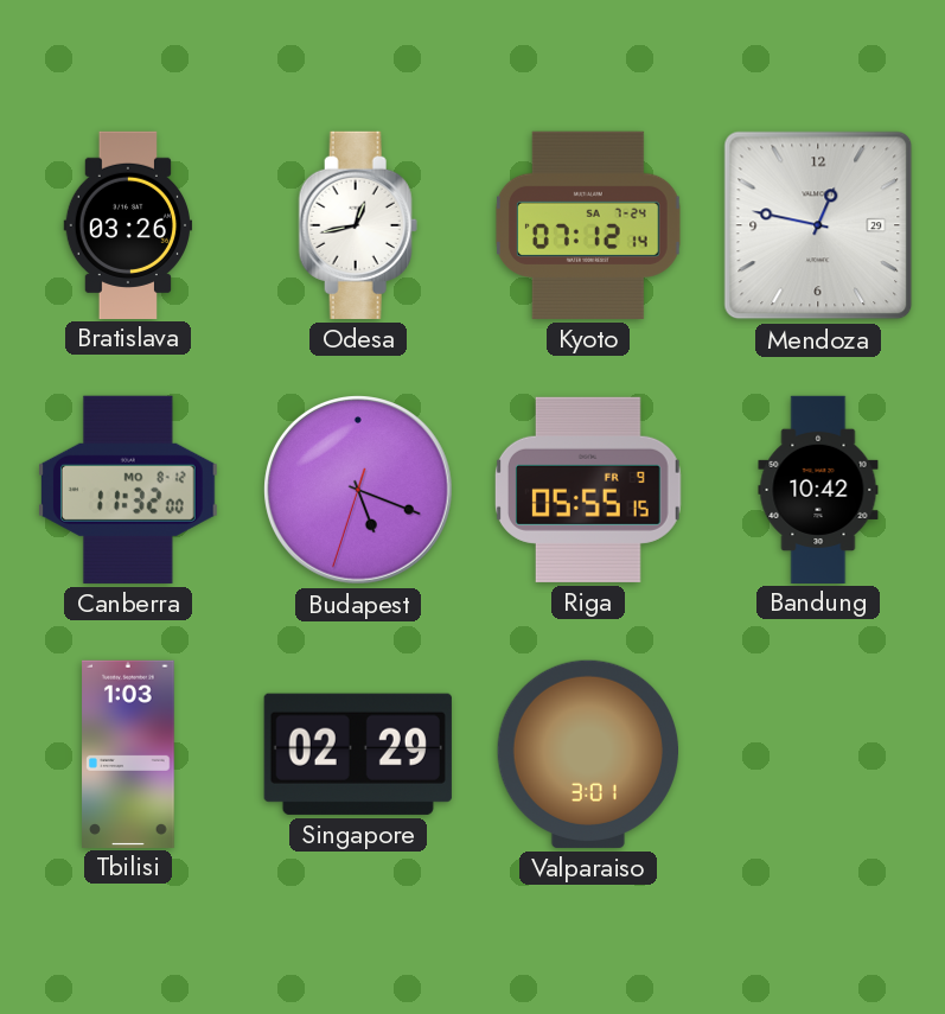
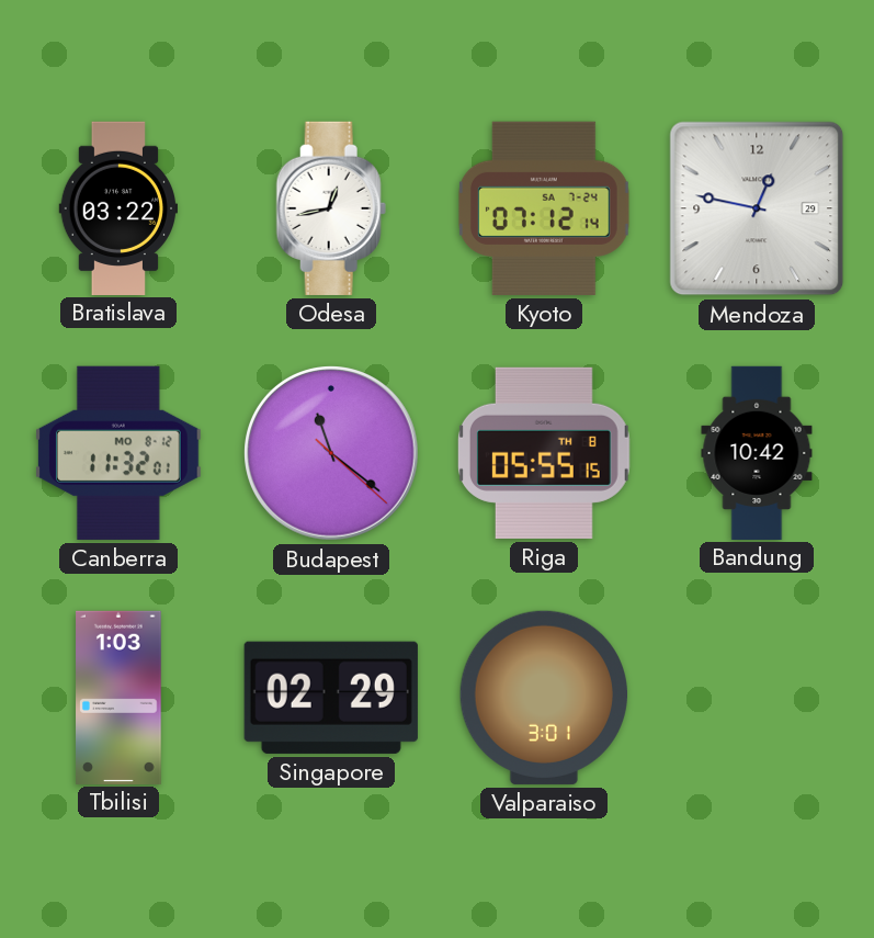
Bratislava: 03:26 -> 03:22
Canberra: 11:32:00 -> 11:32:01
Budapest: 5:18 -> 11:21
Riga date: FR 9 -> TH 8
